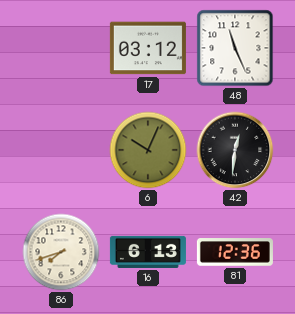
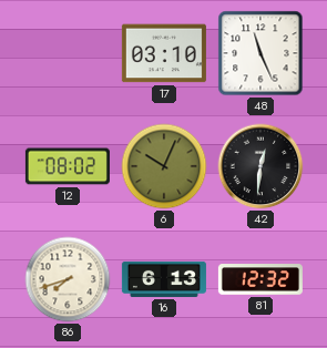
17: 03:12 -> 03:10
12: none -> 08:02
81: 12:36 -> 12:32
